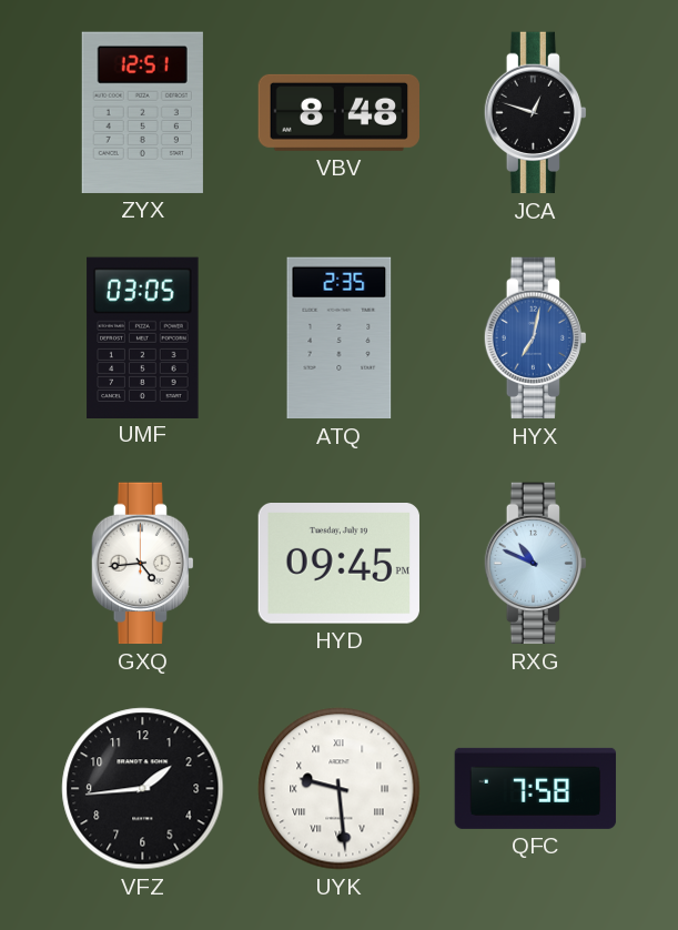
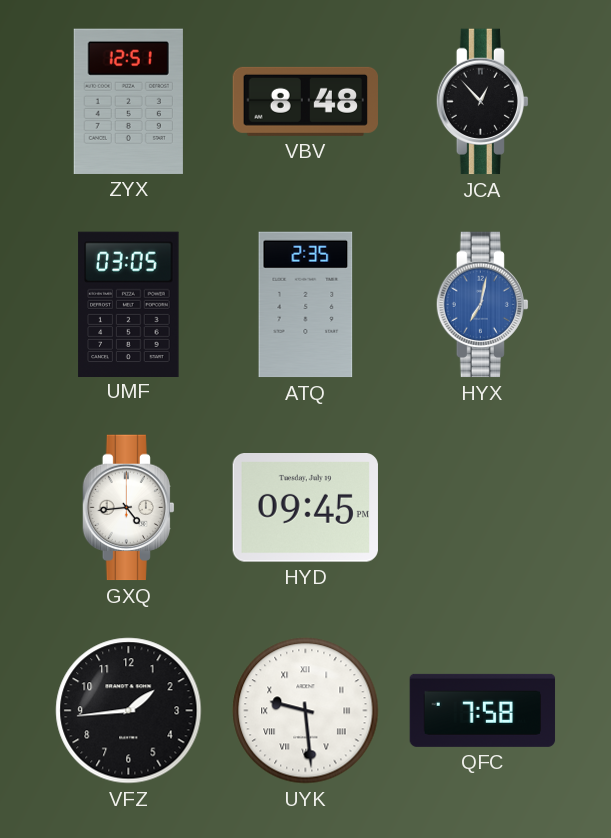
JCA: 12:48 -> 12:53
RXG: 10:49 -> none
